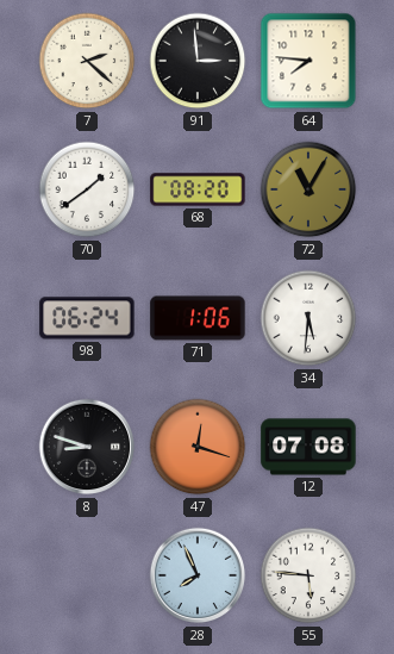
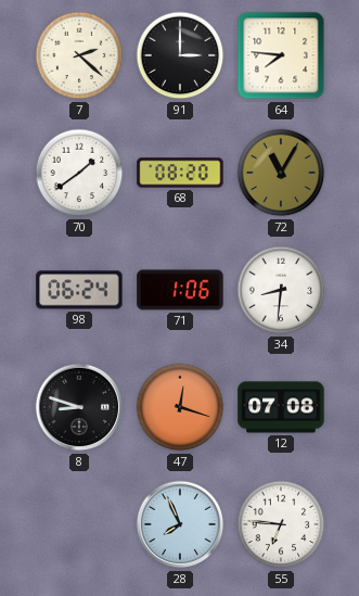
91: 2:59 -> 3:00
34: 5:31 -> 8:31
55: 5:46 -> 6:46
